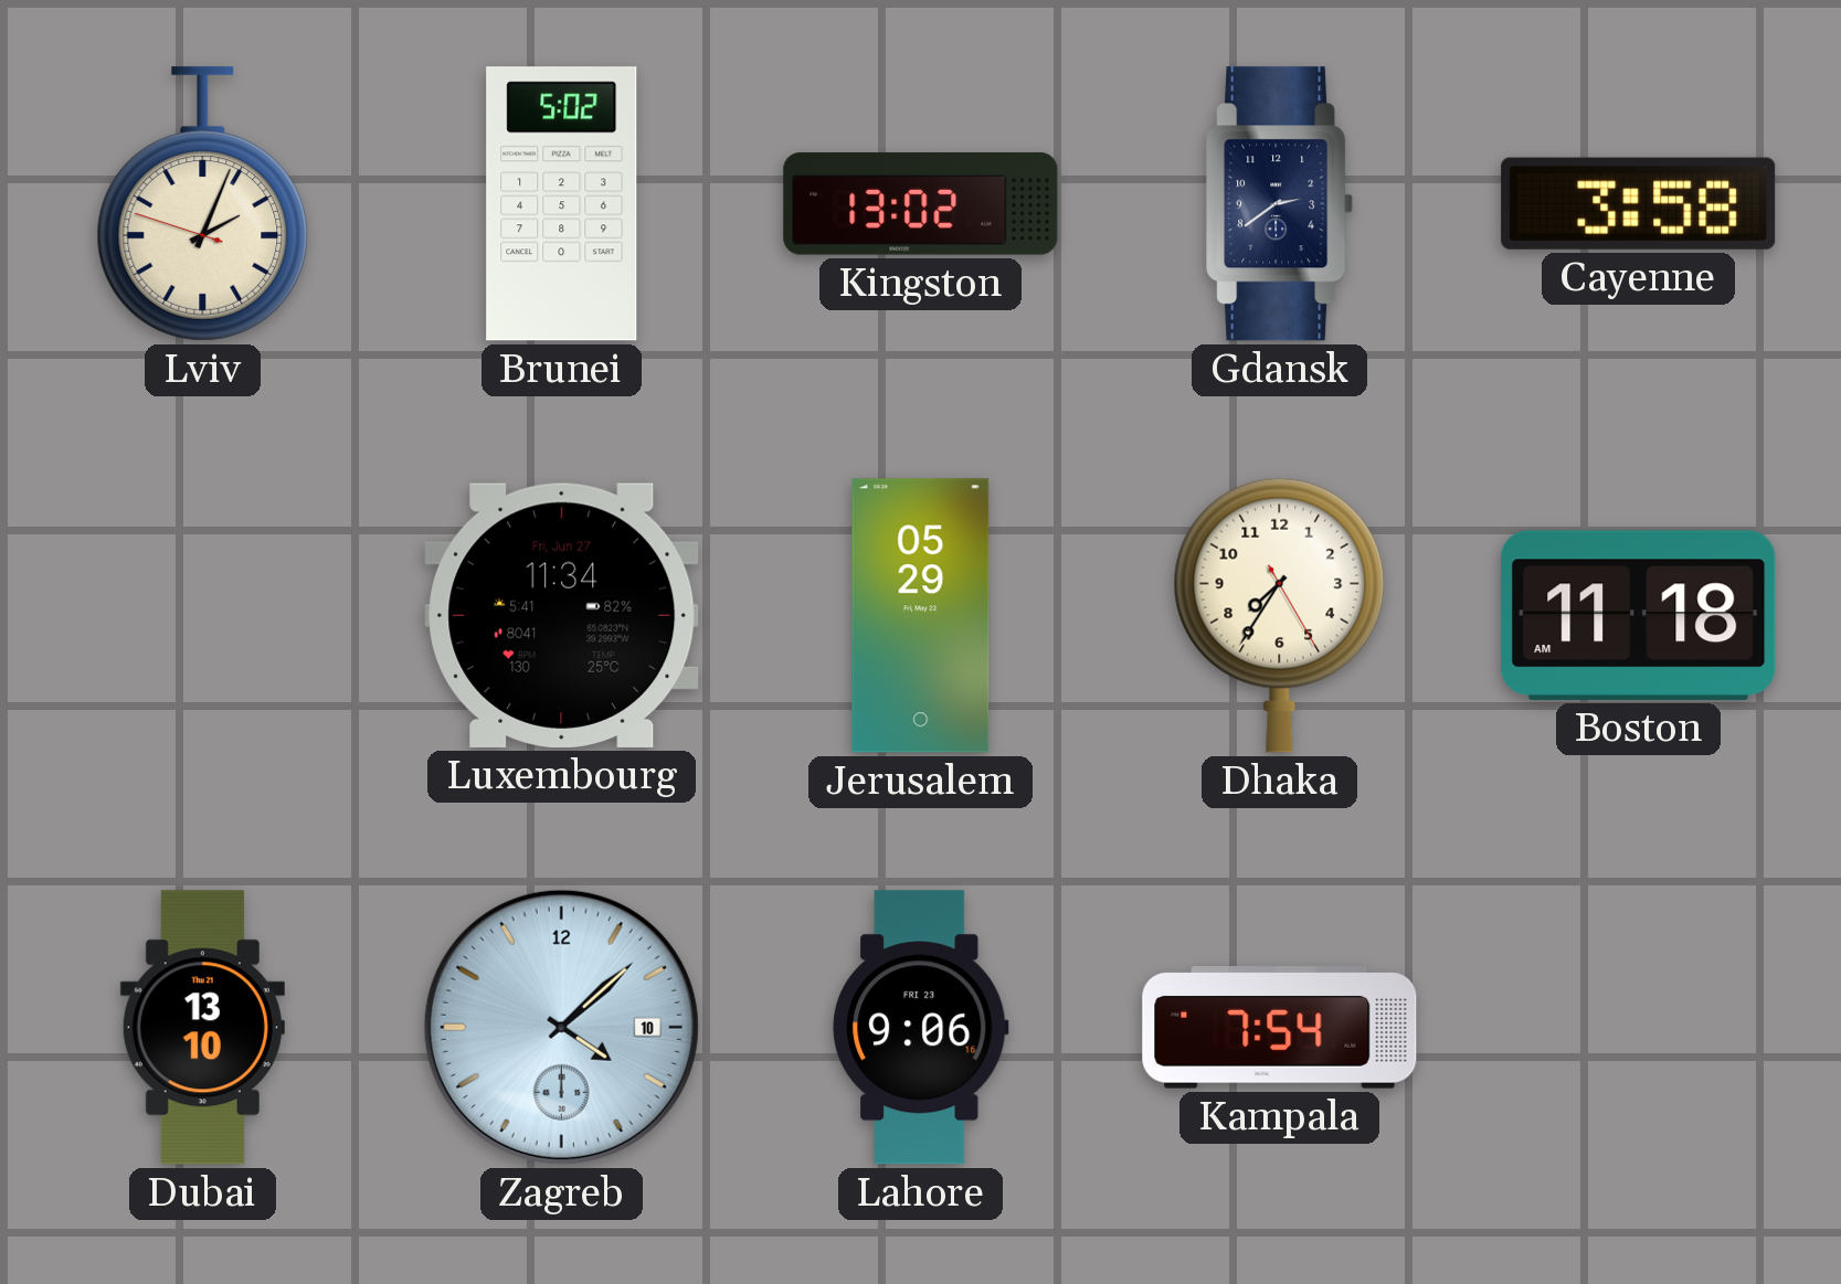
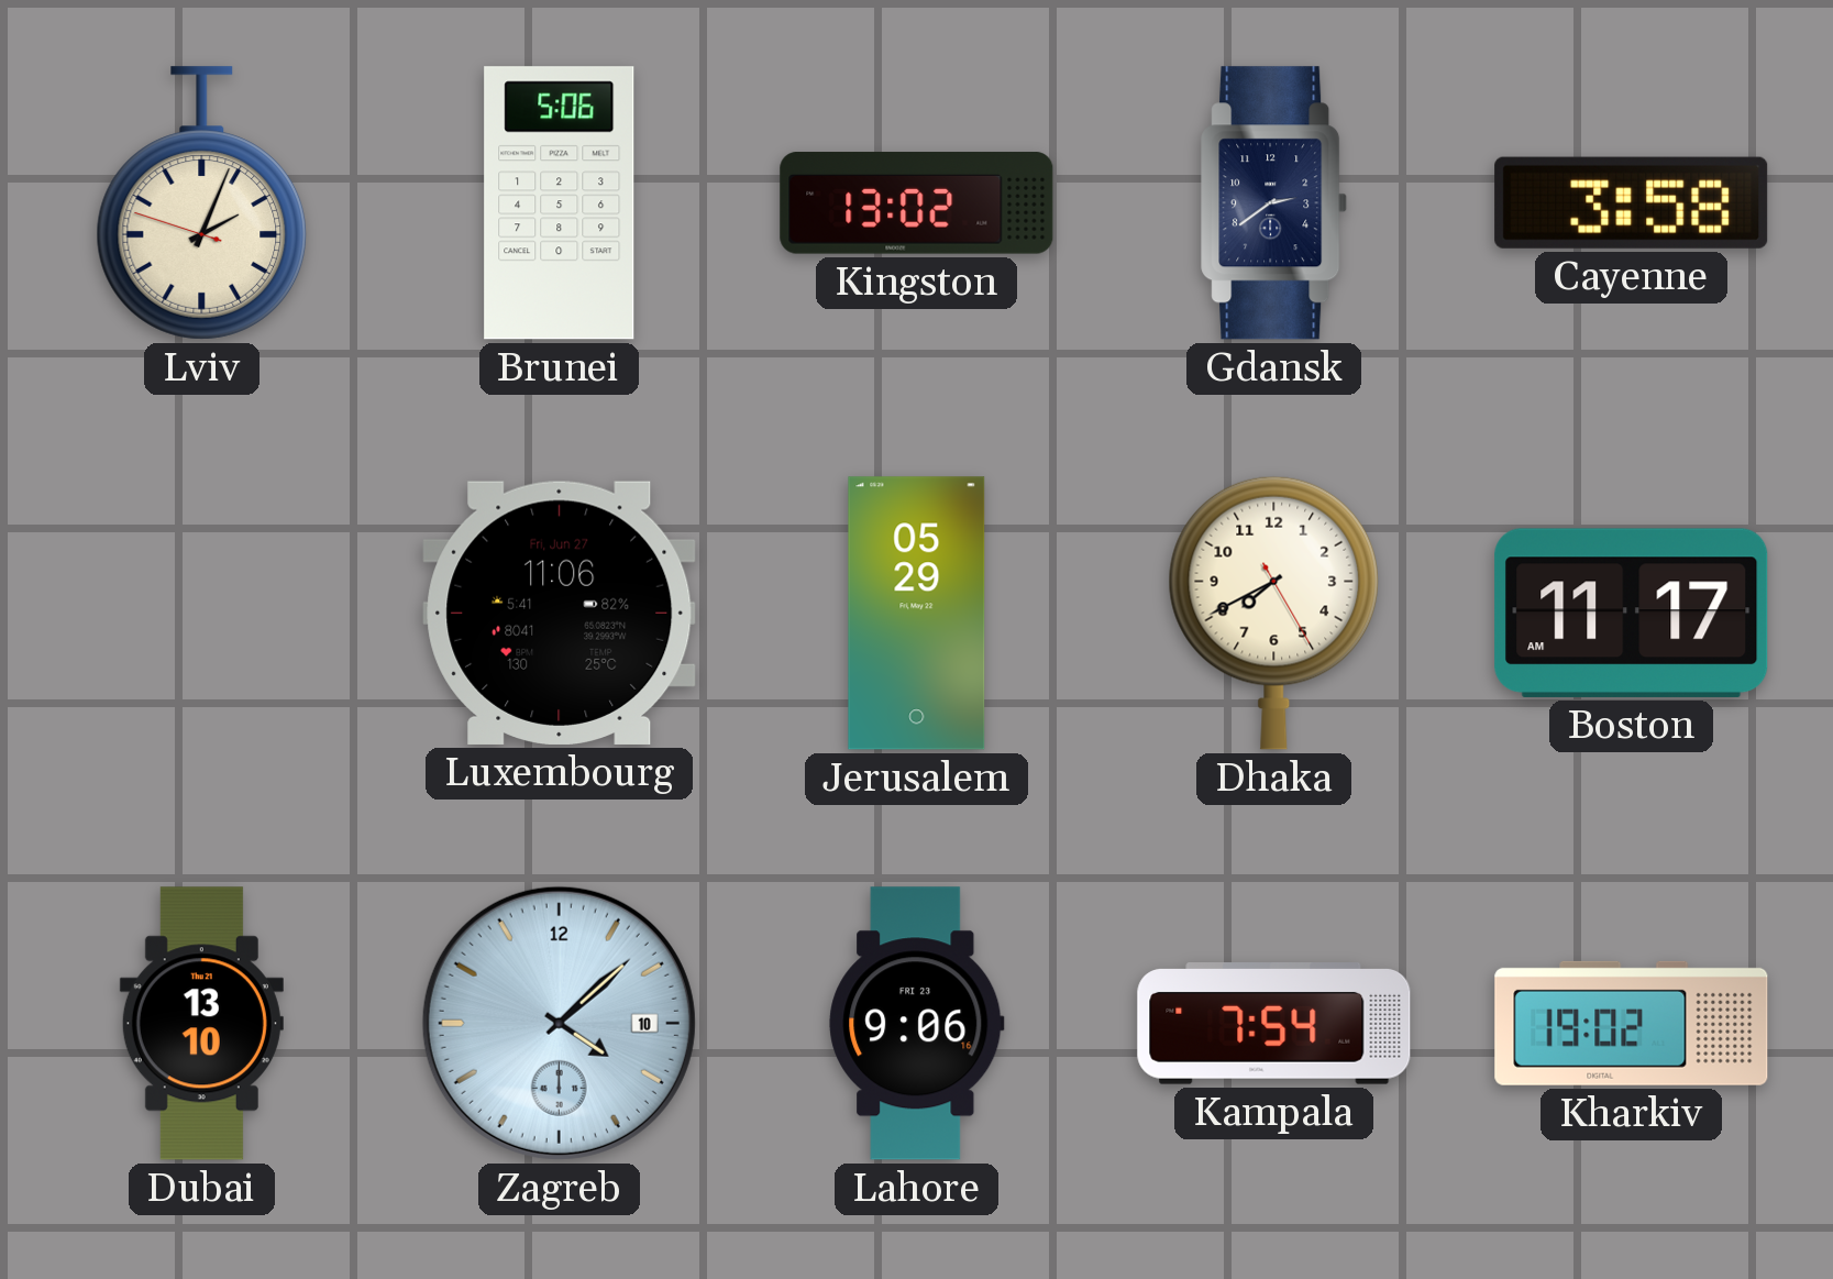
Brunei: 5:02 -> 5:06
Luxembourg: 11:34 -> 11:06
Dhaka: 7:35 -> 7:40
Boston: 11:18 -> 11:17
Kharkiv: none -> 19:02
